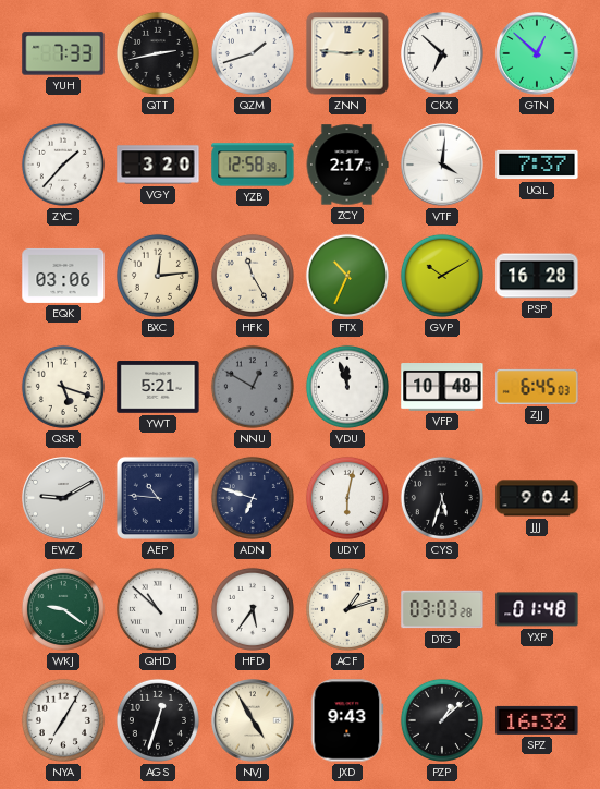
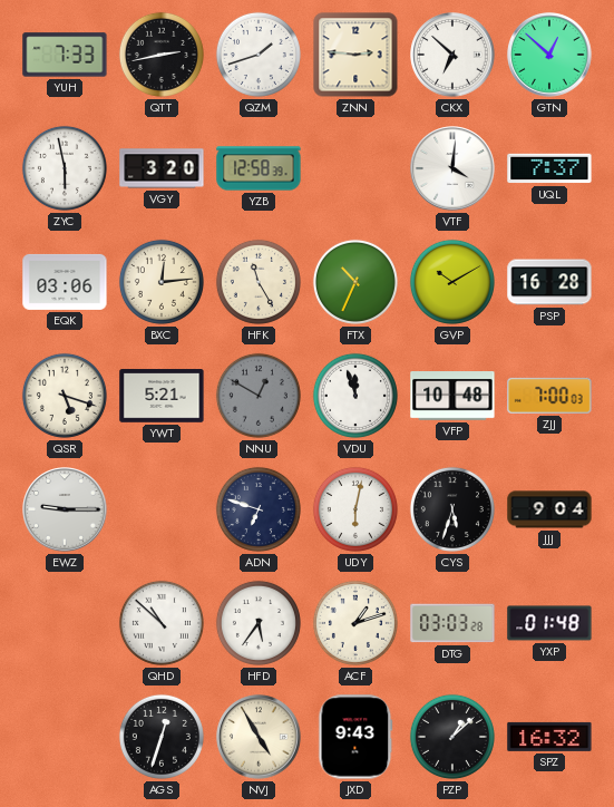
ZYC: 1:37 -> 5:58
ZCY: 2:17 -> none
ZJJ: 6:45 -> 7:00
EWZ: 9:10 -> 9:15
AEP: 10:46 -> none
WKJ: 9:21 -> none
NYA: 7:05 -> none
